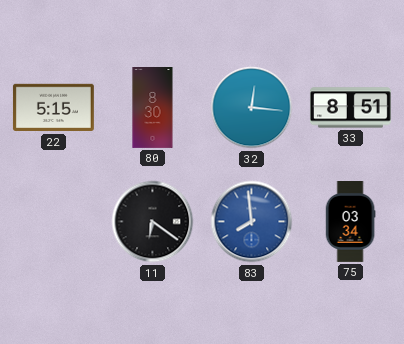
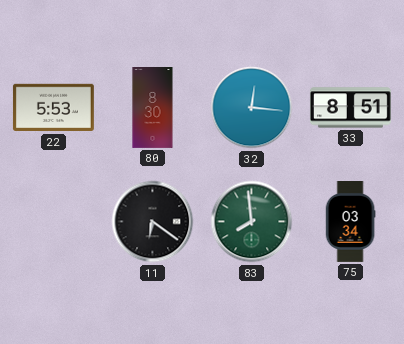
22: 5:15 -> 5:53
83 dial: blue -> green
